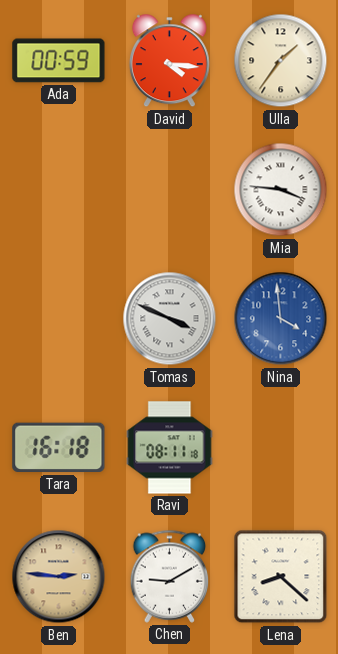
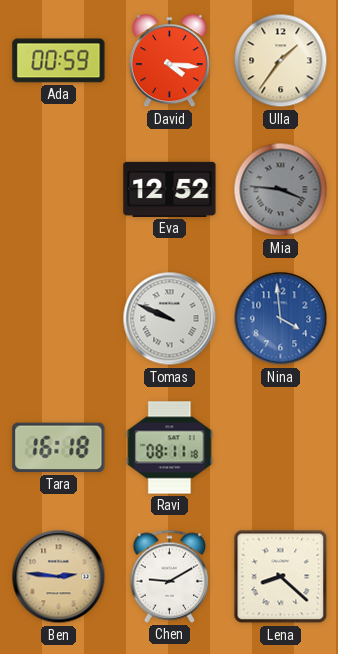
Eva: none -> 12:52
Mia dial: white -> grey
Tomas: 3:49 -> 9:49
